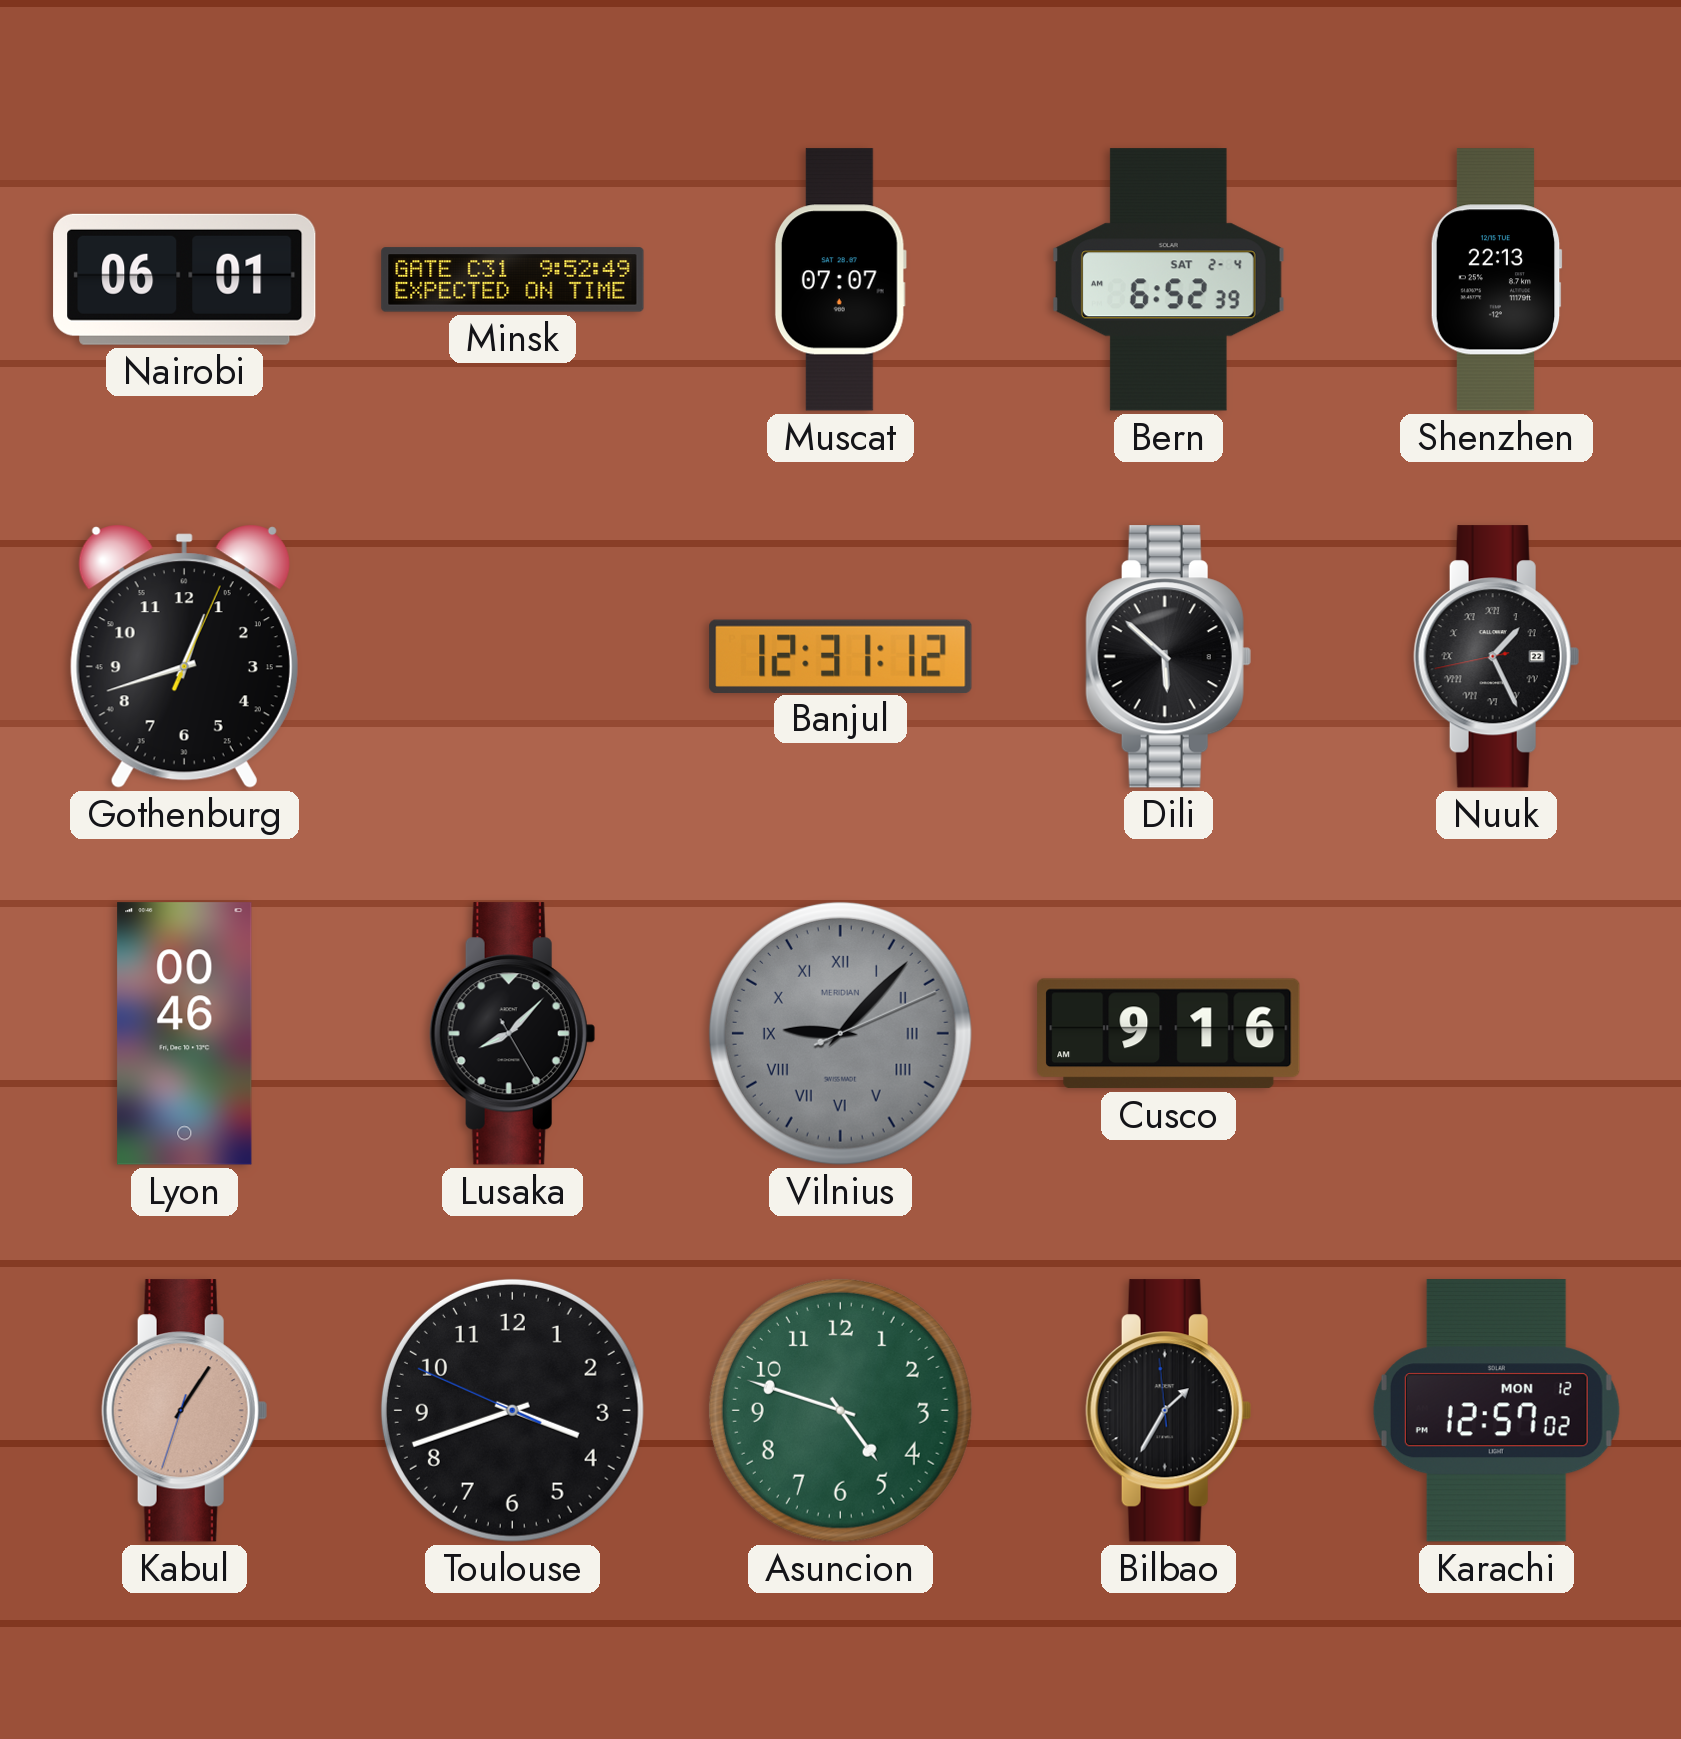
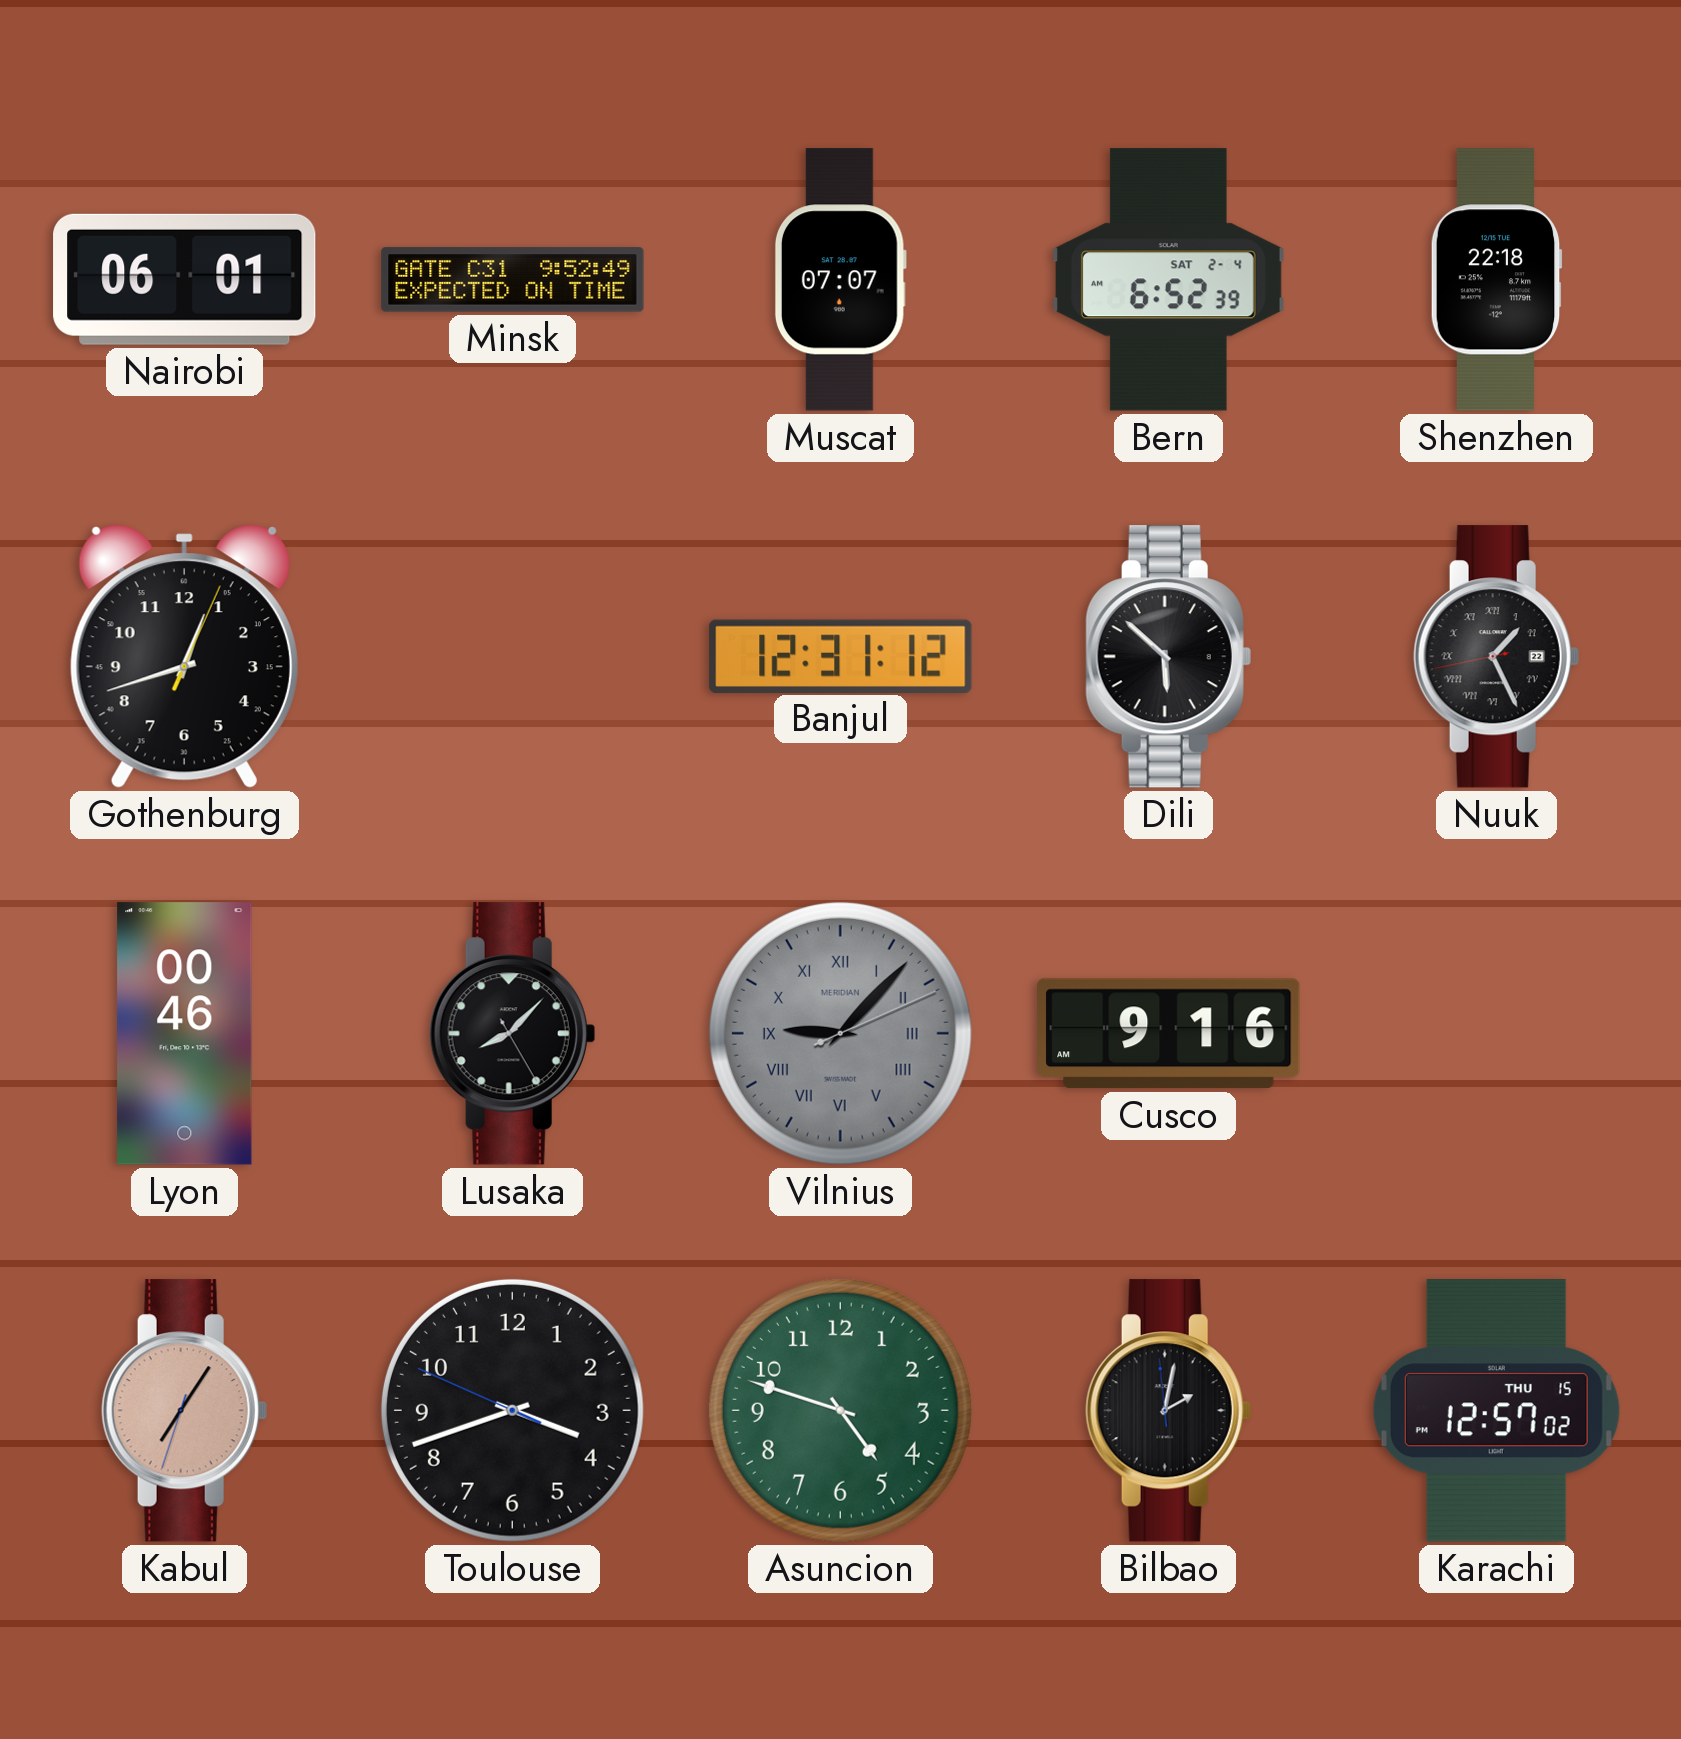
Shenzhen: 22:13 -> 22:18
Kabul: 1:05 -> 7:05
Bilbao: 1:34 -> 2:01
Karachi date: MON 12 -> THU 15
